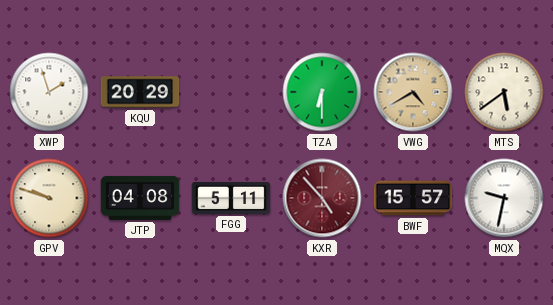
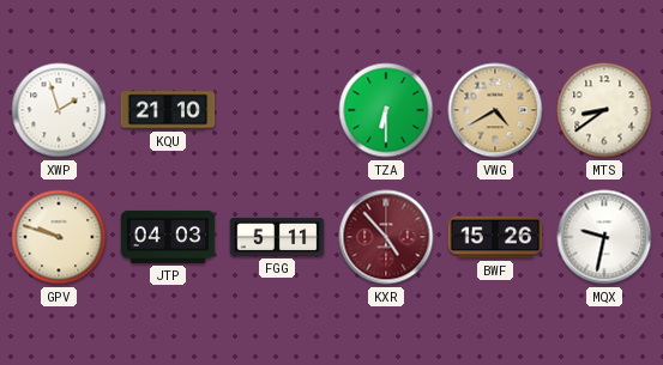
KQU: 20:29 -> 21:10
MTS: 5:39 -> 8:39
JTP: 04:08 -> 04:03
BWF: 15:57 -> 15:26
